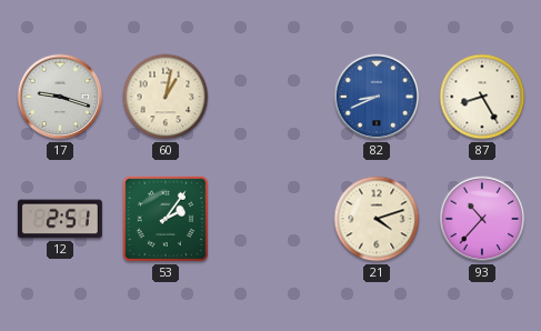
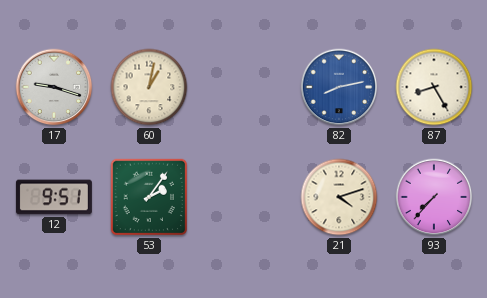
82: 8:41 -> 8:13
12: 2:51 -> 9:51
93: 10:37 -> 7:37
